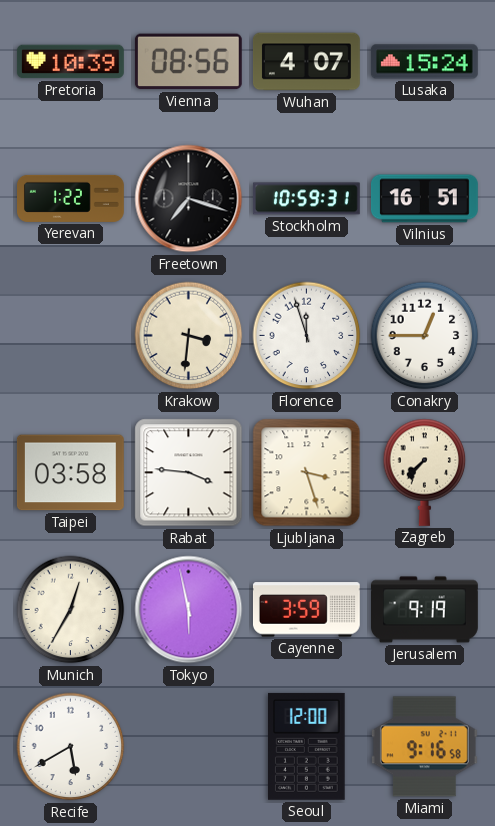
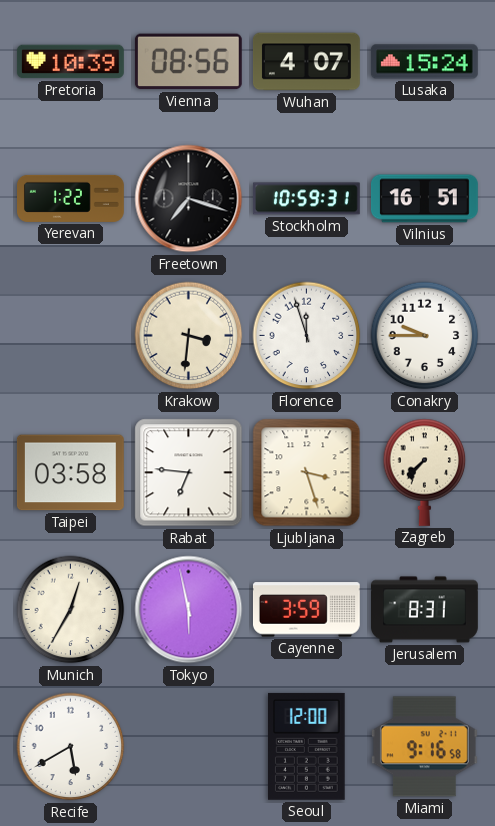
Conakry: 12:45 -> 9:45
Rabat: 3:46 -> 6:46
Jerusalem: 9:19 -> 8:31
